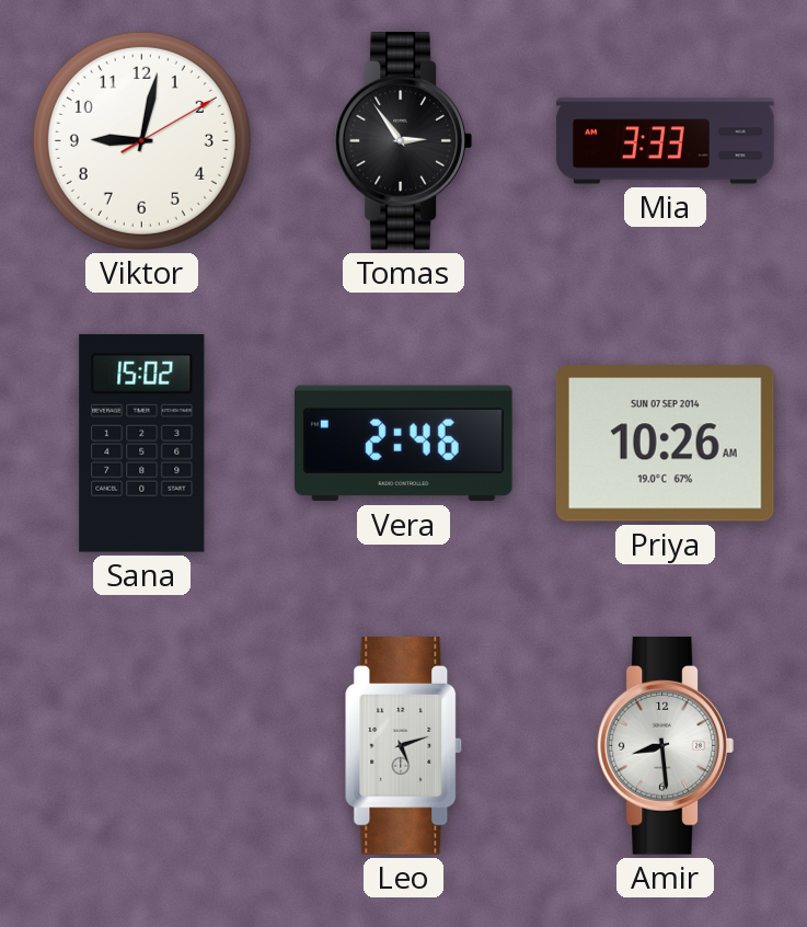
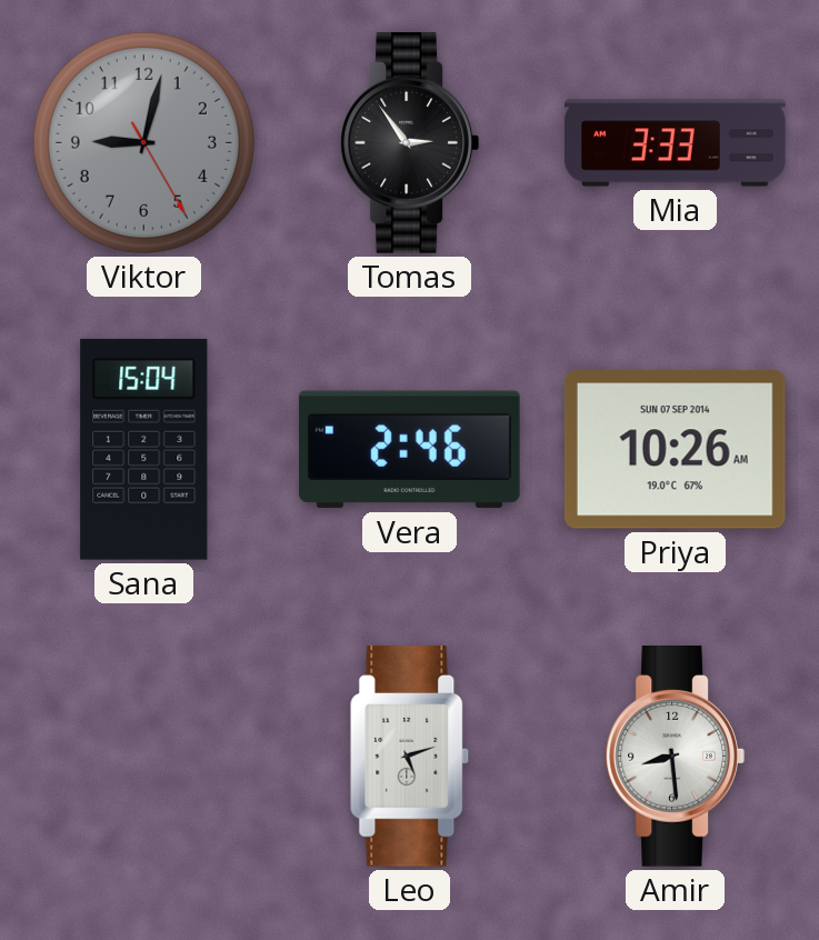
Viktor: 9:02:10 -> 9:02:25
Viktor dial: white -> grey
Sana: 15:02 -> 15:04
